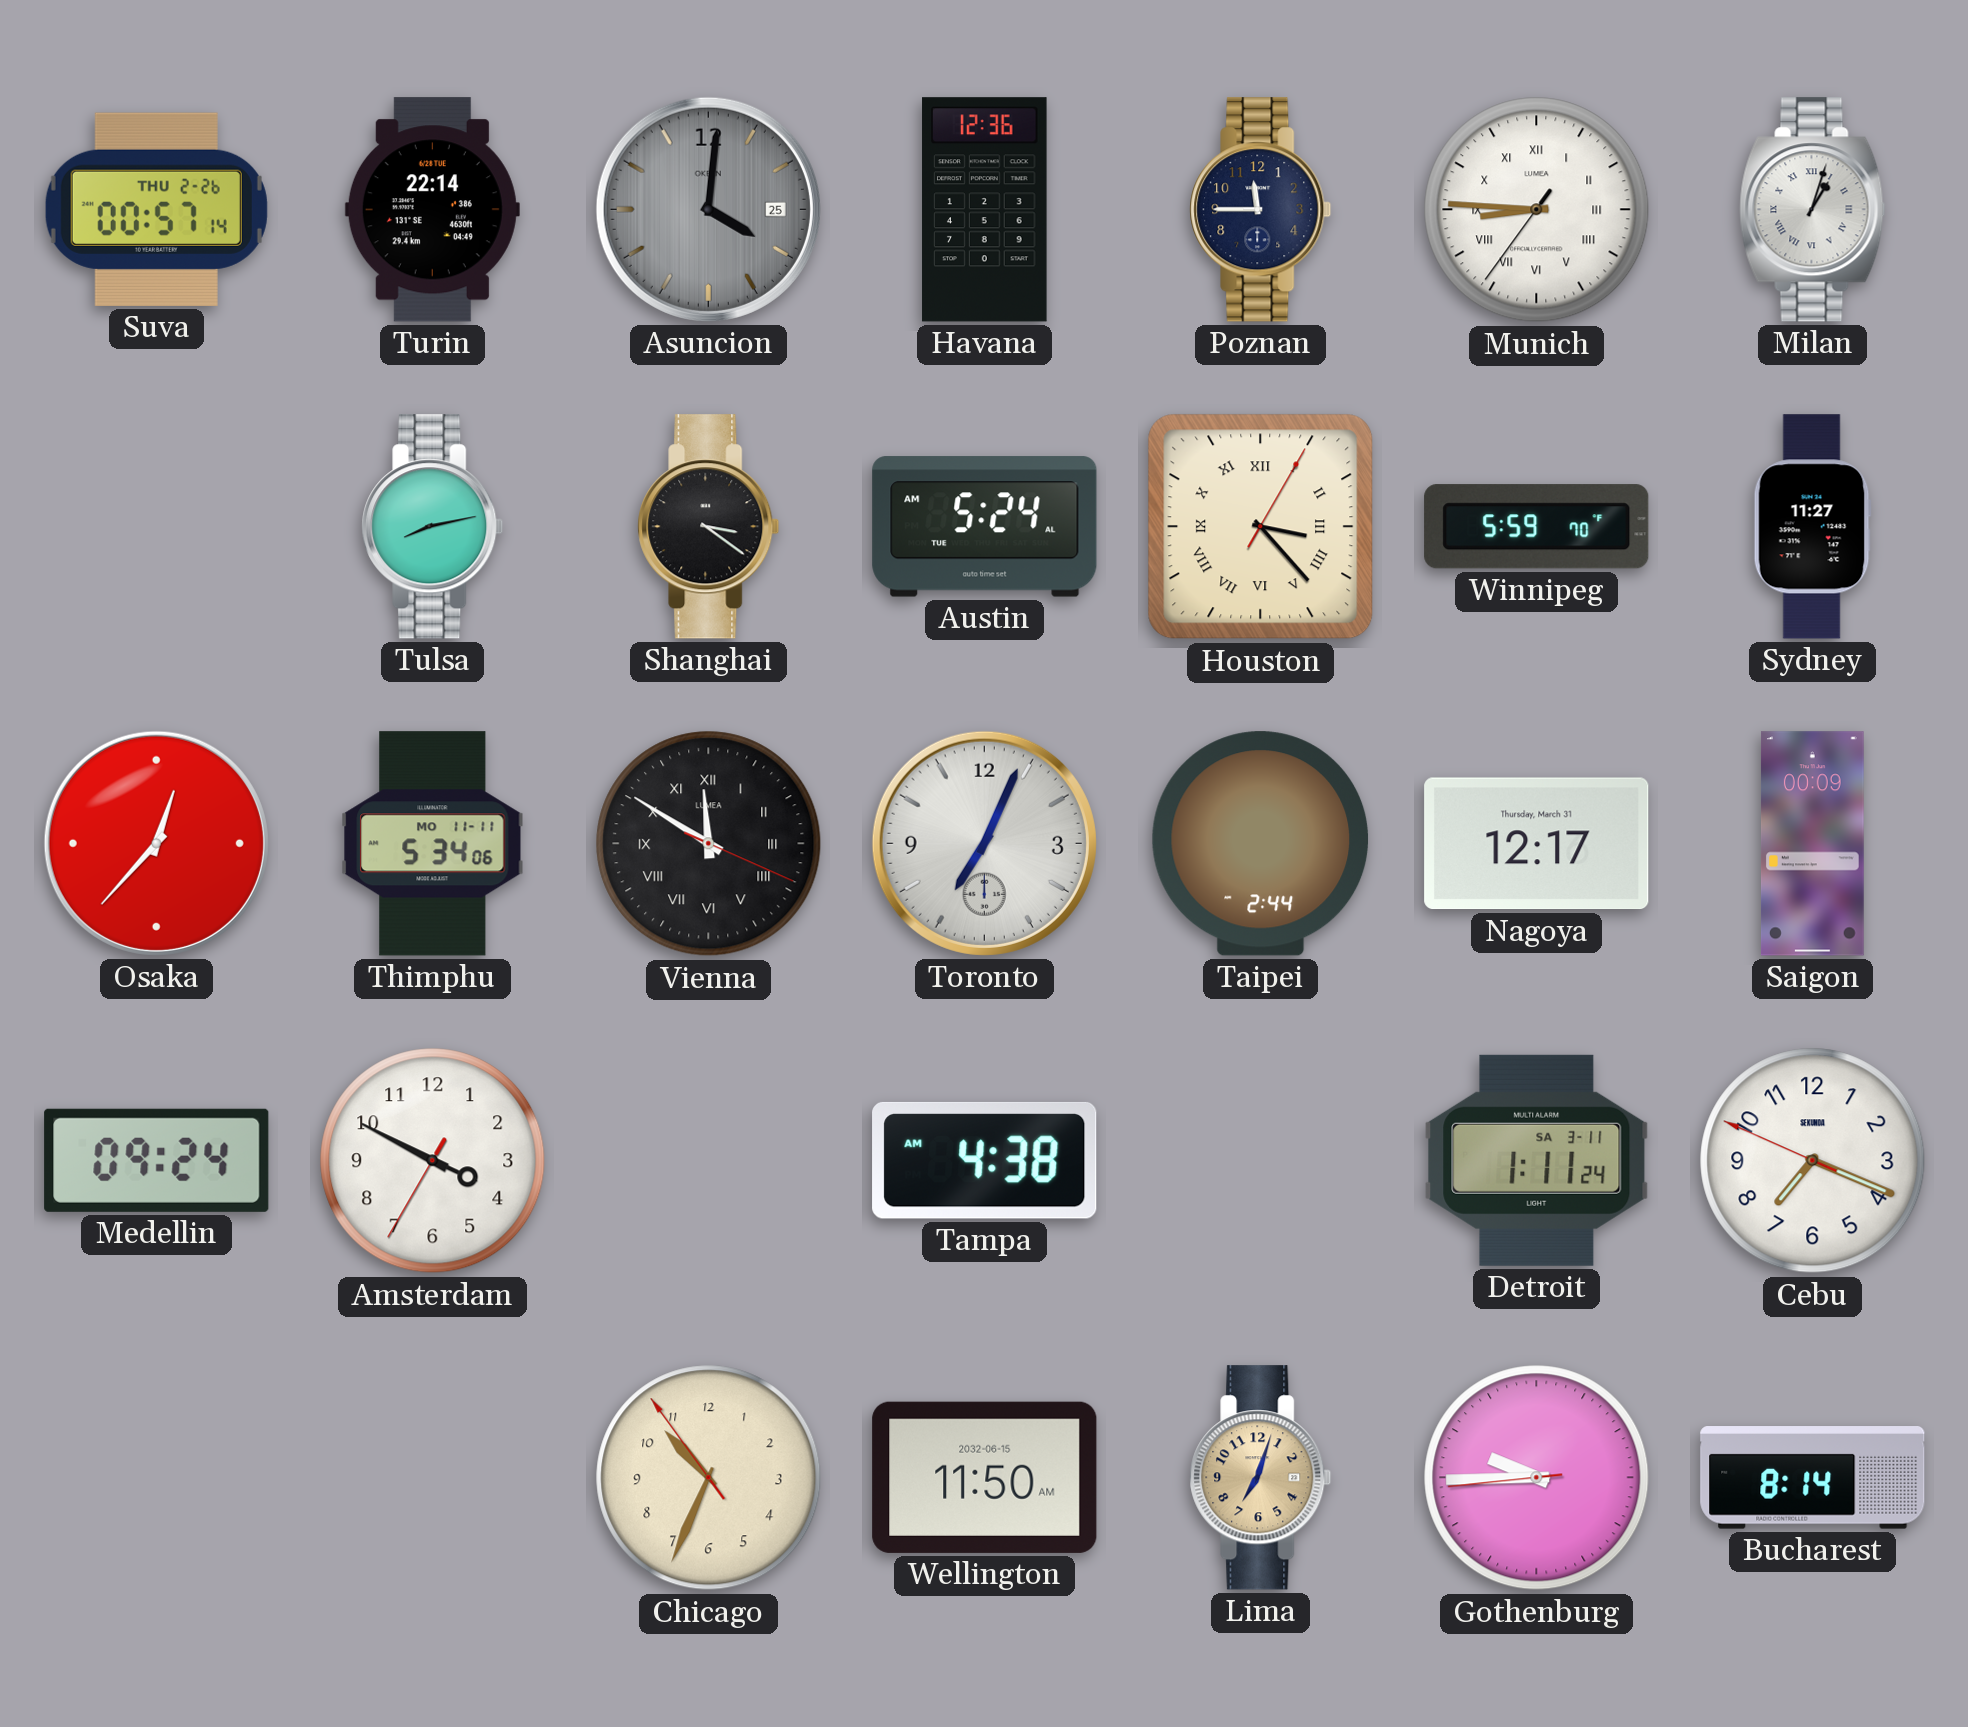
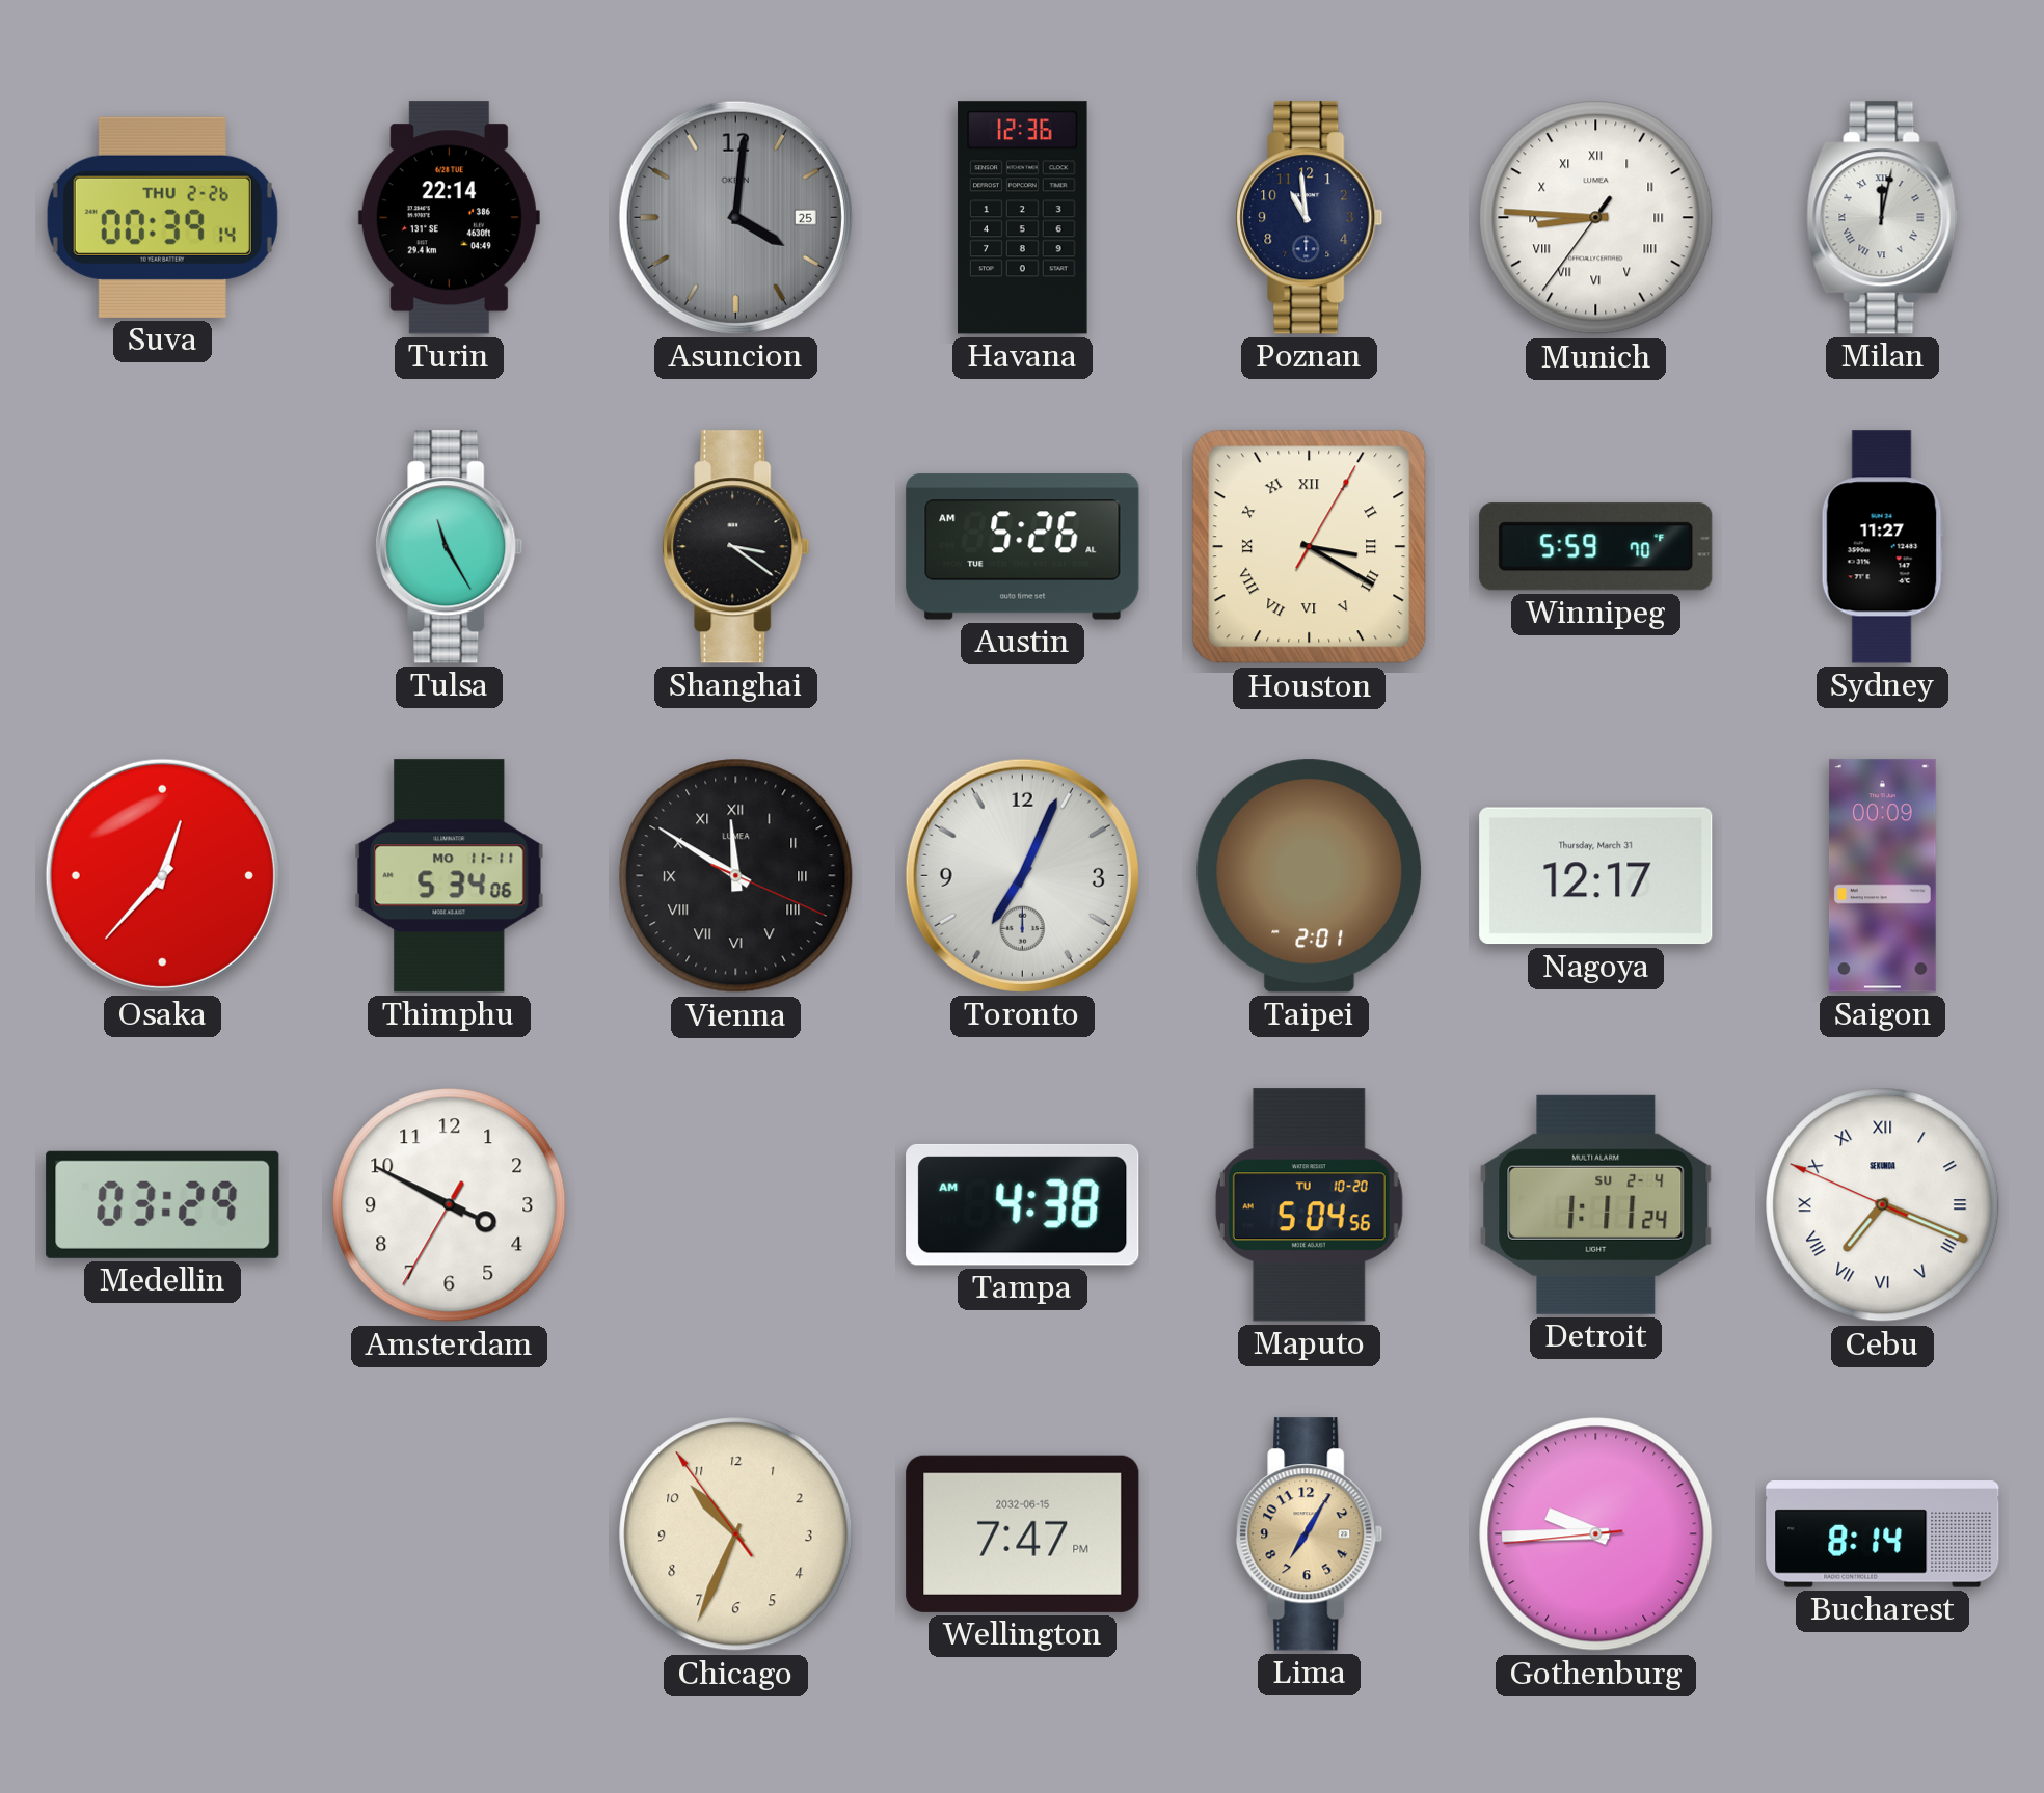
Suva: 00:57 -> 00:39
Poznan: 11:45 -> 10:59
Milan: 1:03 -> 12:02
Tulsa: 8:13 -> 11:25
Austin: 5:24 -> 5:26
Houston: 3:23 -> 3:20
Taipei: 2:44 -> 2:01
Medellin: 09:24 -> 03:29
Maputo: none -> 5:04
Detroit date: SA 3-11 -> SU 2-4
Cebu numerals: Arabic -> Roman
Wellington: 11:50 -> 7:47
Lima: 7:03 -> 7:05
